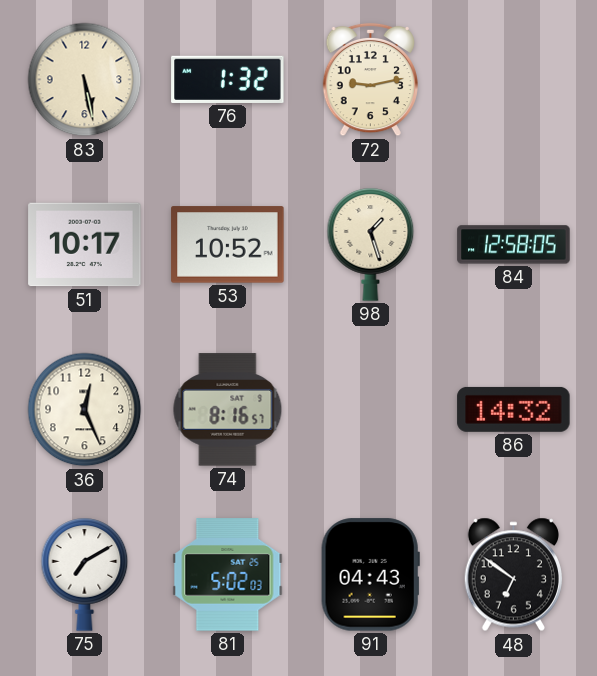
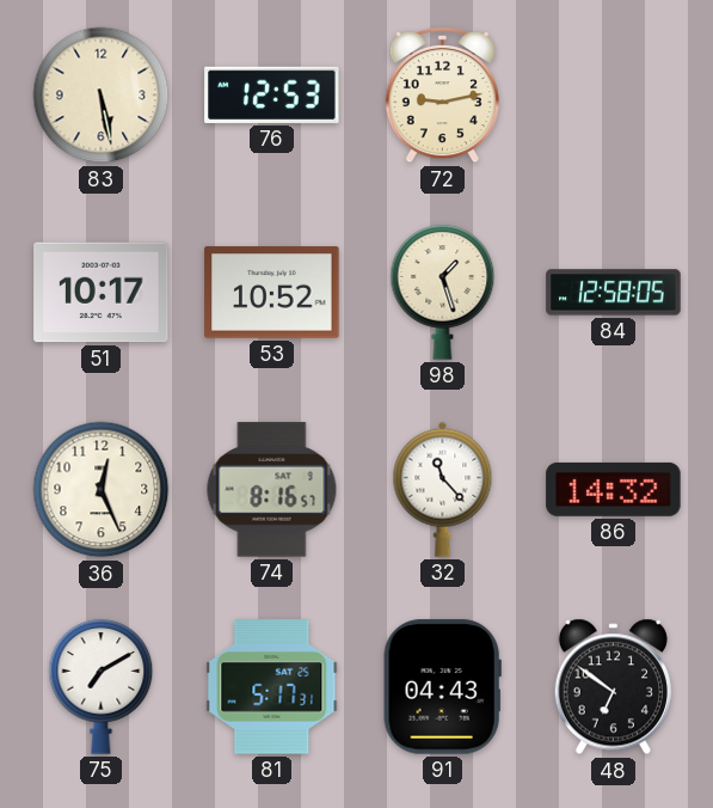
76: 1:32 -> 12:53
32: none -> 11:23
81: 5:02 -> 5:17
